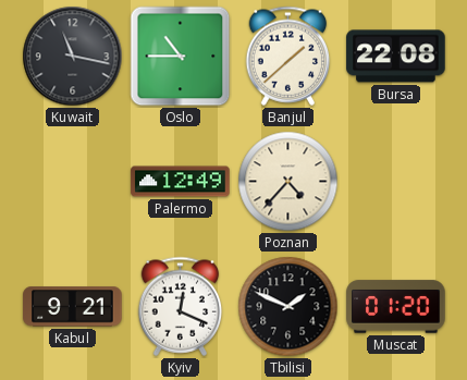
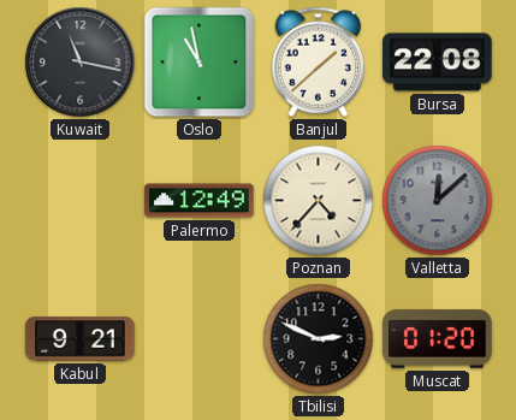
Oslo: 10:45 -> 10:58
Valletta: none -> 12:08
Kyiv: 12:19 -> none
Tbilisi: 1:49 -> 2:49
